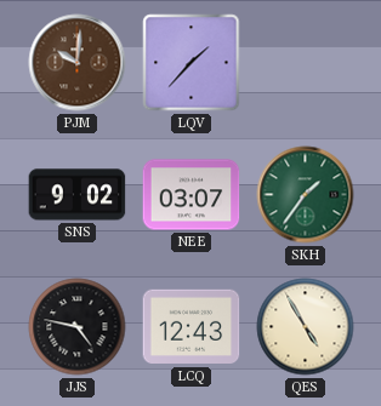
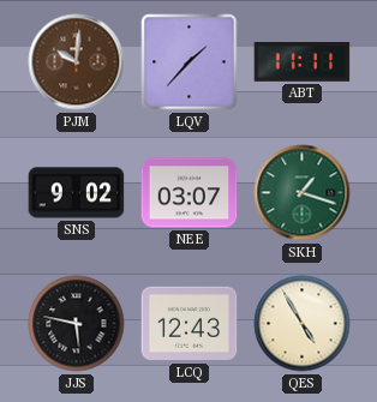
ABT: none -> 11:11
SKH: 1:36 -> 1:18
JJS: 4:47 -> 5:47
